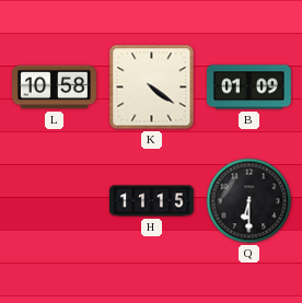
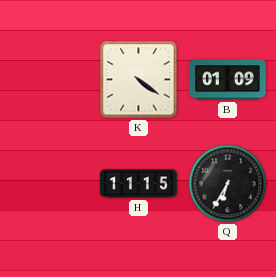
L: 10:58 -> none
Q: 6:30 -> 6:35
